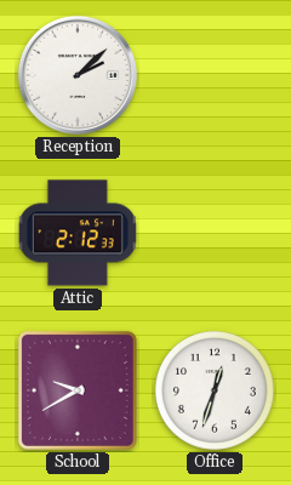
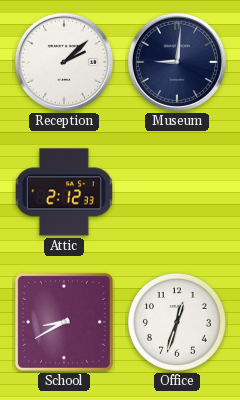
Museum: none -> 9:01
School: 9:40 -> 8:40
